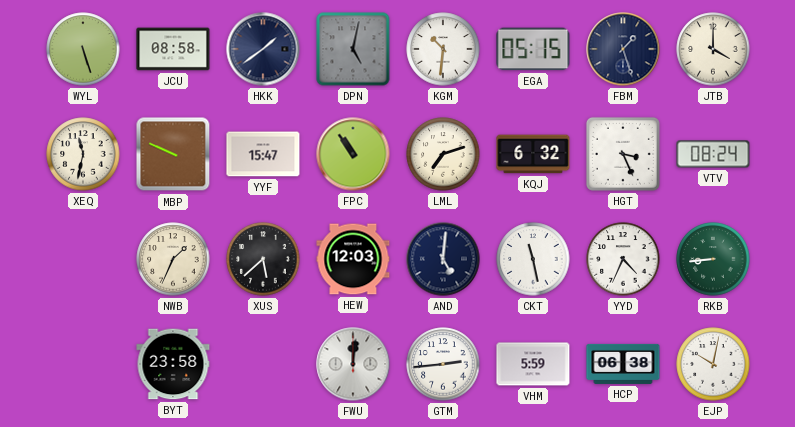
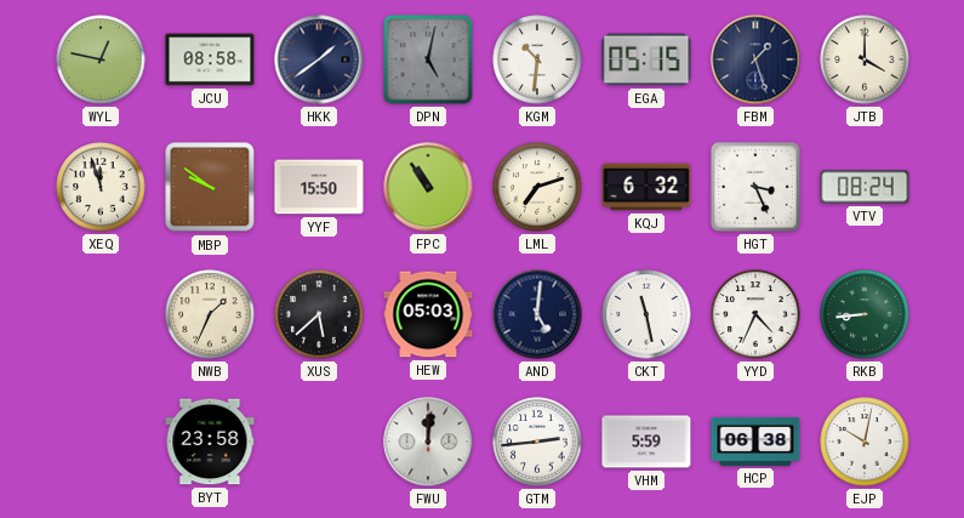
WYL: 5:27 -> 12:47
XEQ: 11:32 -> 11:57
MBP: 9:49 -> 9:51
YYF: 15:47 -> 15:50
HEW: 12:03 -> 05:03
